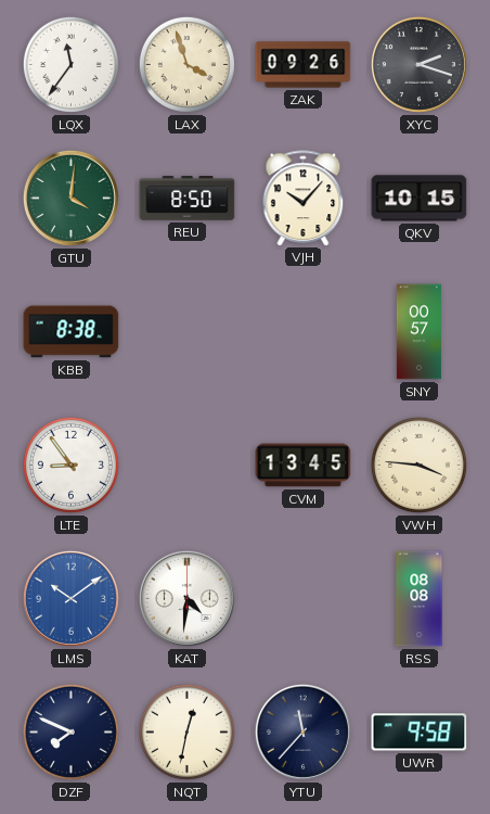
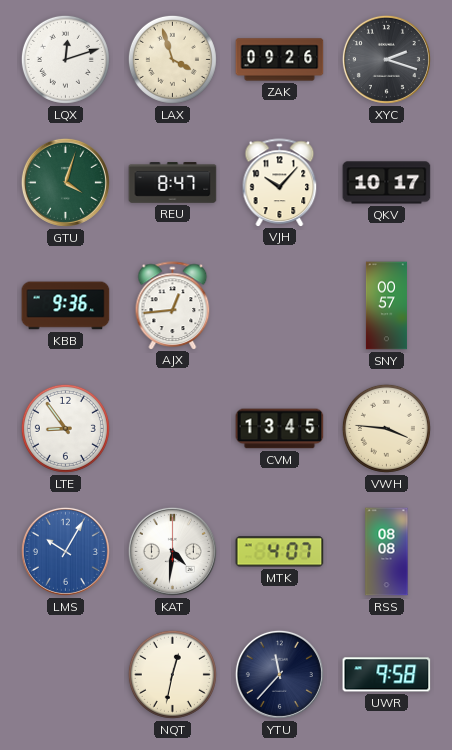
LQX: 11:36 -> 12:12
GTU: 4:01 -> 4:03
REU: 8:50 -> 8:47
QKV: 10:15 -> 10:17
KBB: 8:38 -> 9:36
AJX: none -> 12:44
LMS: 10:09 -> 10:05
MTK: none -> 4:07
DZF: 7:49 -> none
